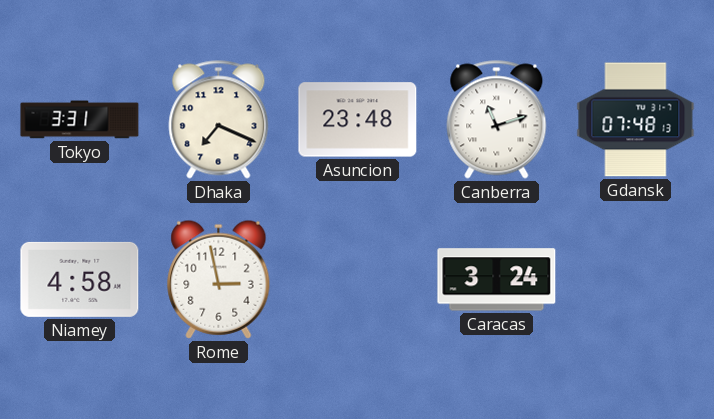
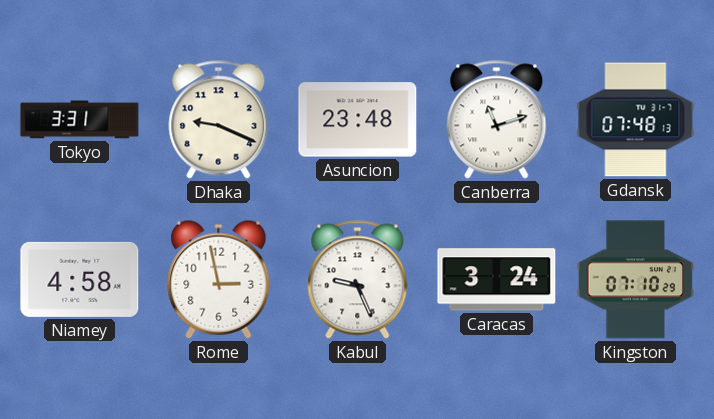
Dhaka: 7:19 -> 9:19
Kabul: none -> 9:26
Kingston: none -> 07:10
